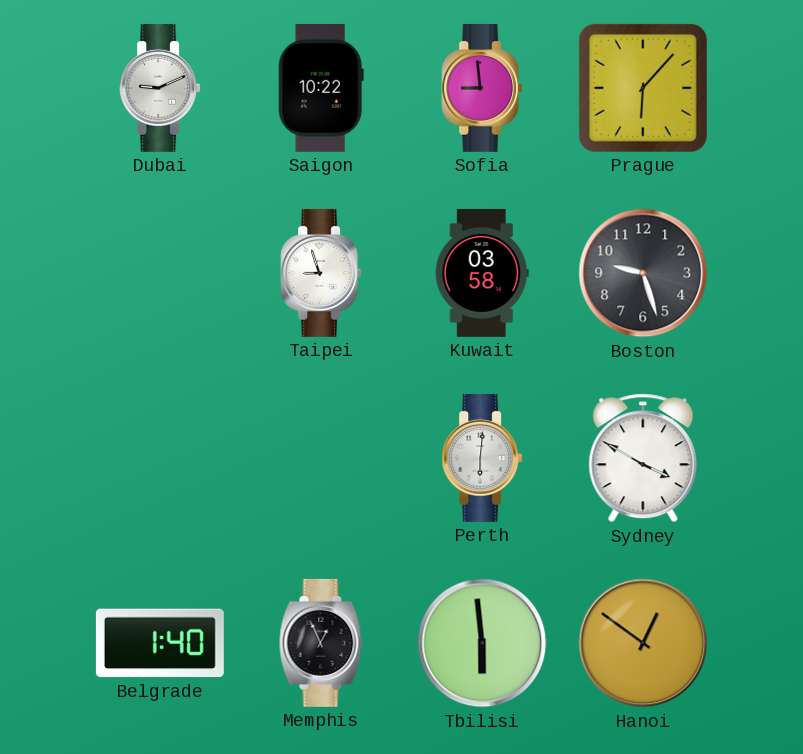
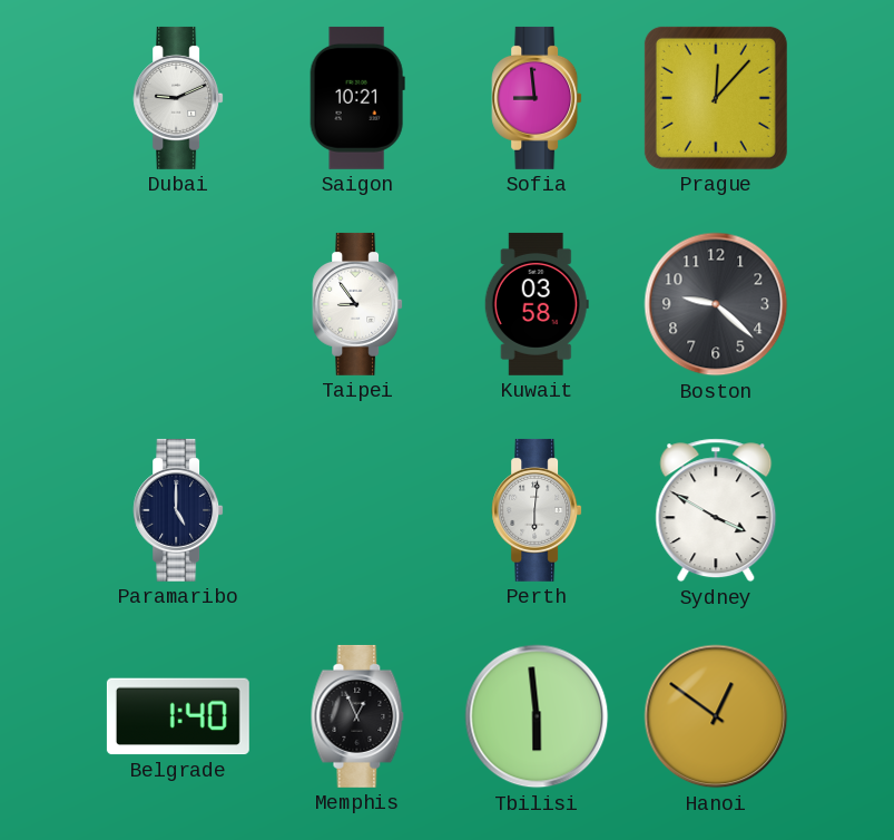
Saigon: 10:22 -> 10:21
Prague: 6:07 -> 12:07
Taipei: 8:57 -> 8:54
Boston: 9:27 -> 9:22
Paramaribo: none -> 5:00
